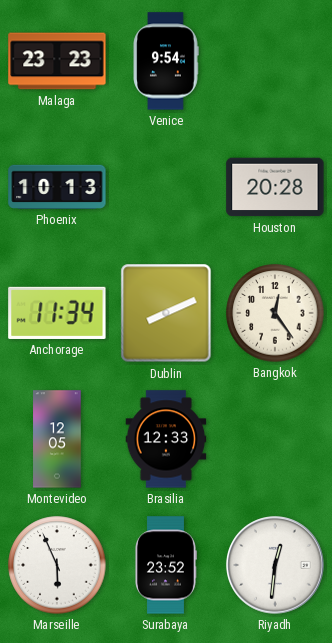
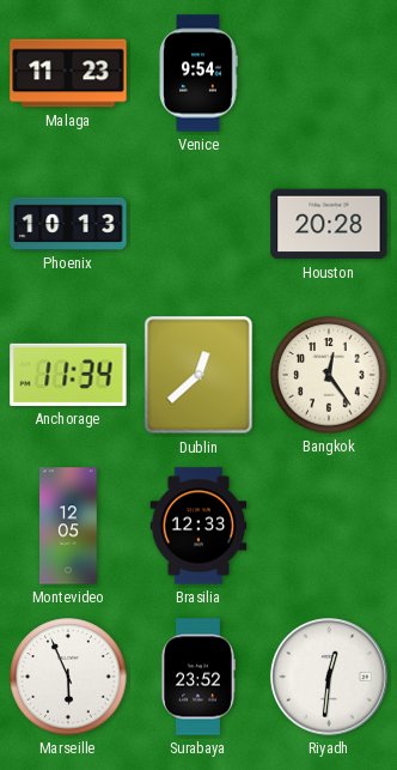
Malaga: 23:23 -> 11:23
Dublin: 8:11 -> 12:38
